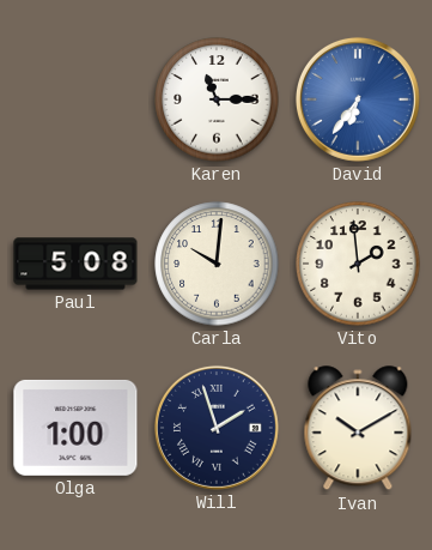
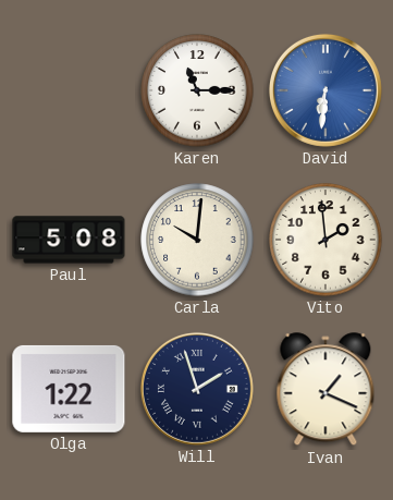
David: 6:36 -> 6:31
Olga: 1:00 -> 1:22
Ivan: 10:10 -> 1:19
